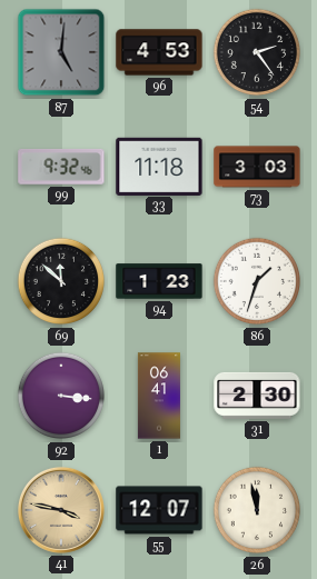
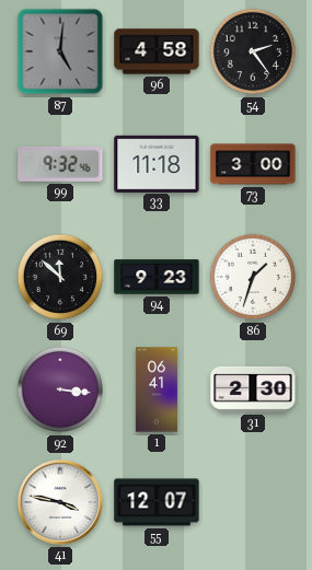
96: 4:53 -> 4:58
73: 3:03 -> 3:00
94: 1:23 -> 9:23
41 dial: champagne -> white
26: 11:58 -> none
